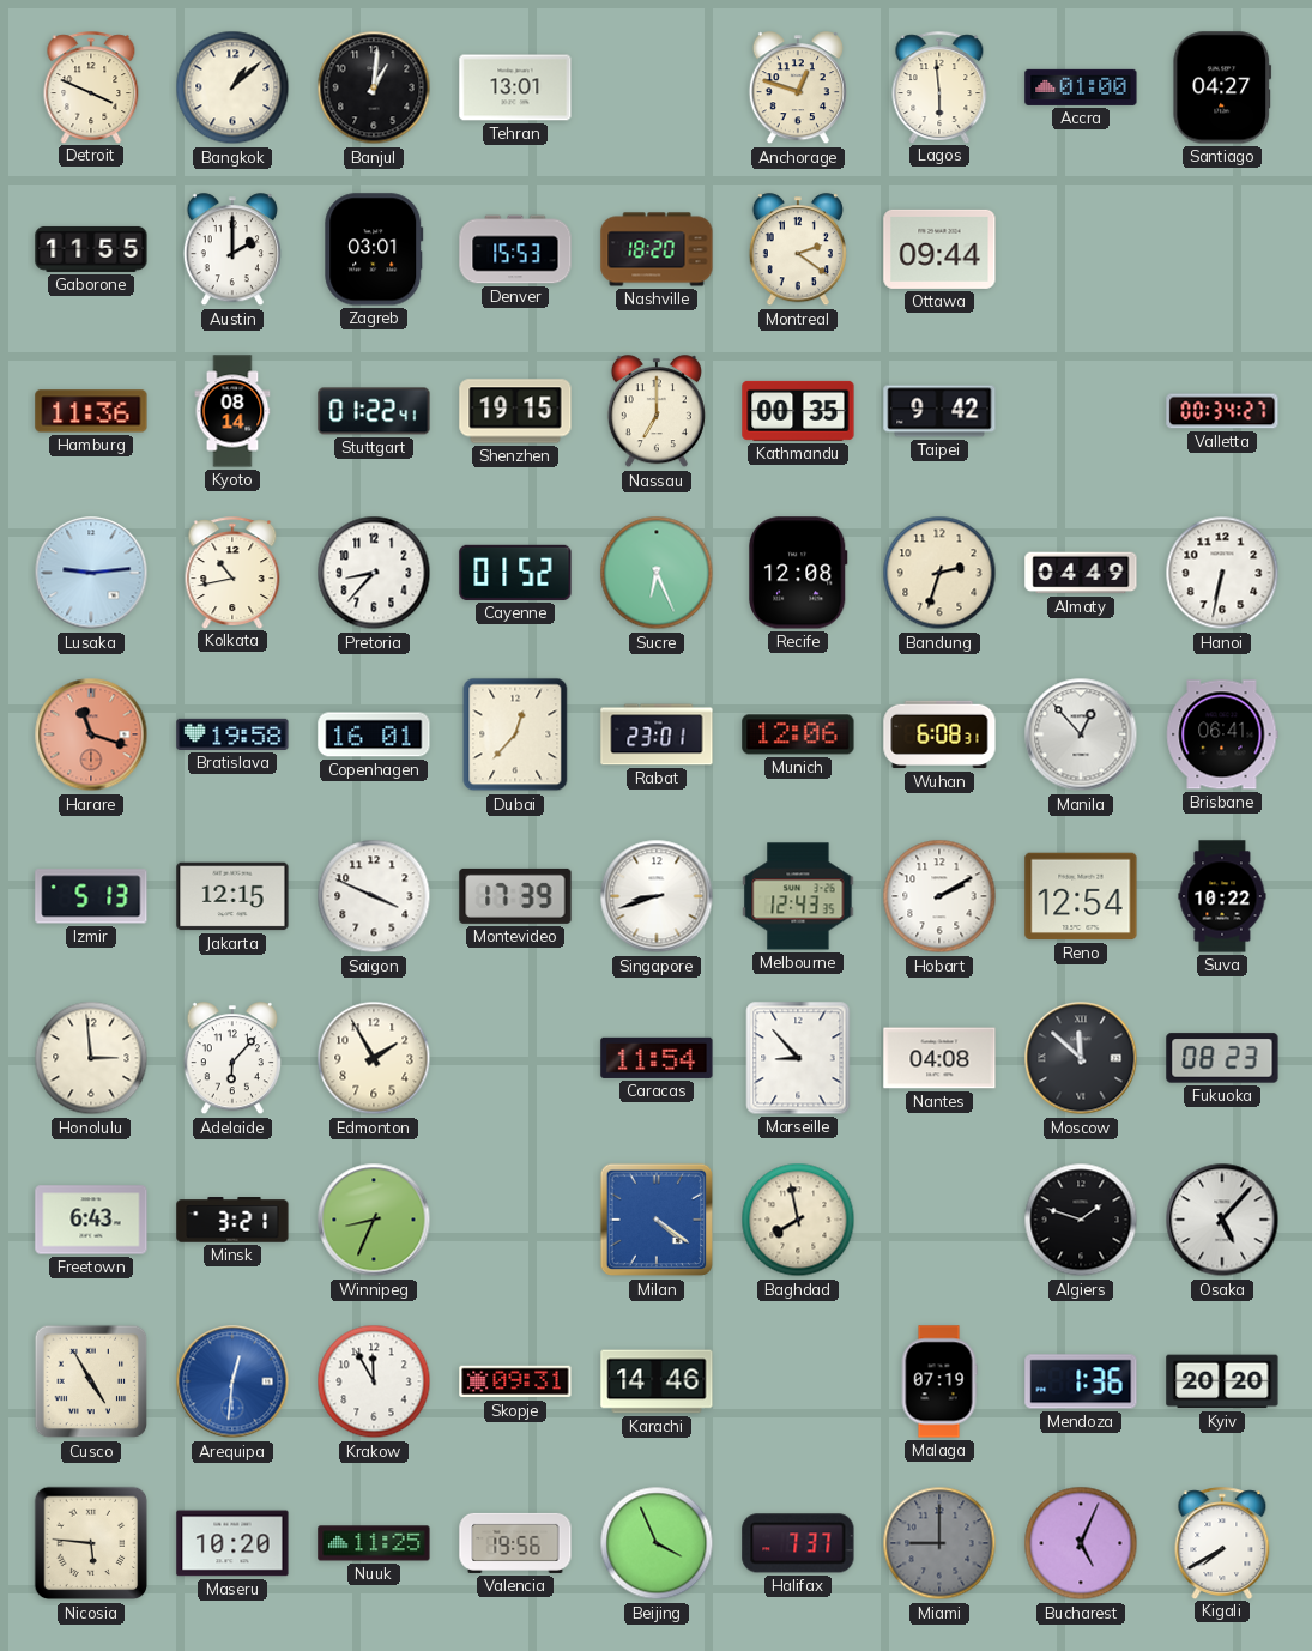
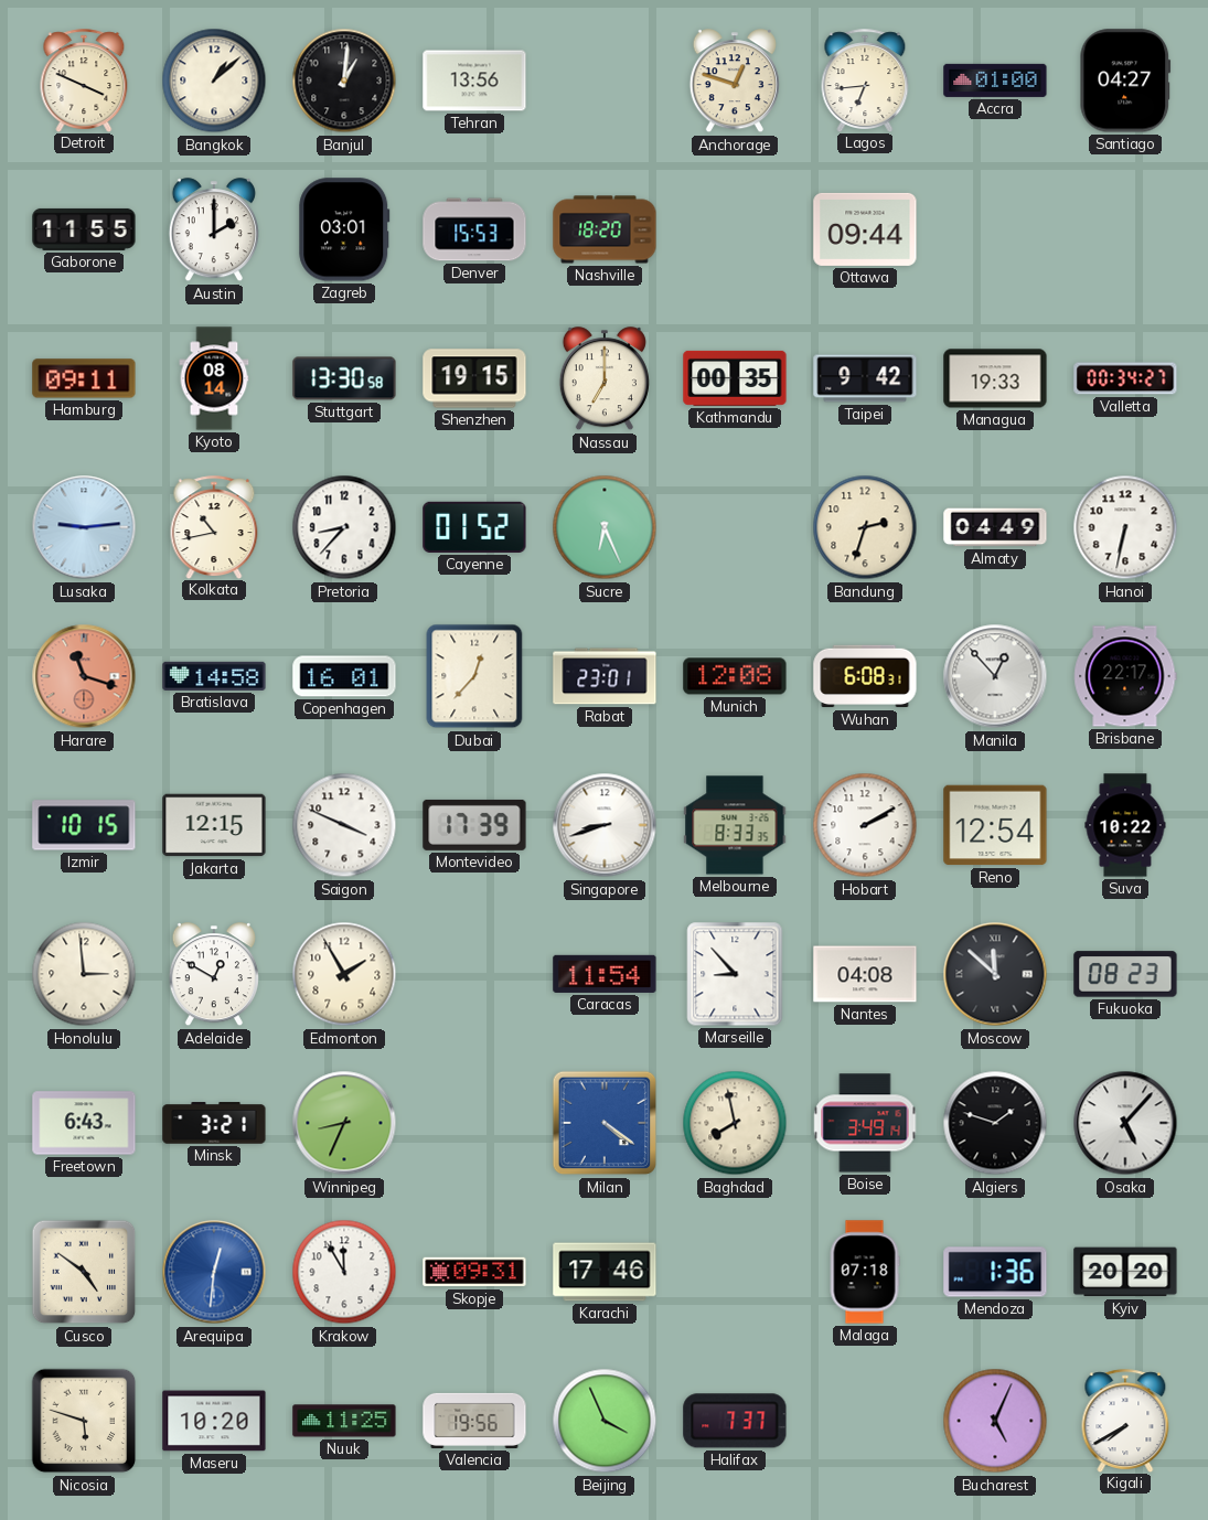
Tehran: 13:01 -> 13:56
Lagos: 5:59 -> 6:44
Montreal: 2:21 -> none
Hamburg: 11:36 -> 09:11
Stuttgart: 01:22 -> 13:30
Managua: none -> 19:33
Recife: 12:08 -> none
Bratislava: 19:58 -> 14:58
Munich: 12:06 -> 12:08
Brisbane: 06:41 -> 22:17
Izmir: 5:13 -> 10:15
Melbourne: 12:43 -> 8:33
Adelaide: 6:07 -> 12:50
Boise: none -> 3:49
Cusco: 4:55 -> 4:51
Karachi: 14:46 -> 17:46
Malaga: 07:19 -> 07:18
Nicosia: 5:46 -> 5:48
Miami: 9:00 -> none
